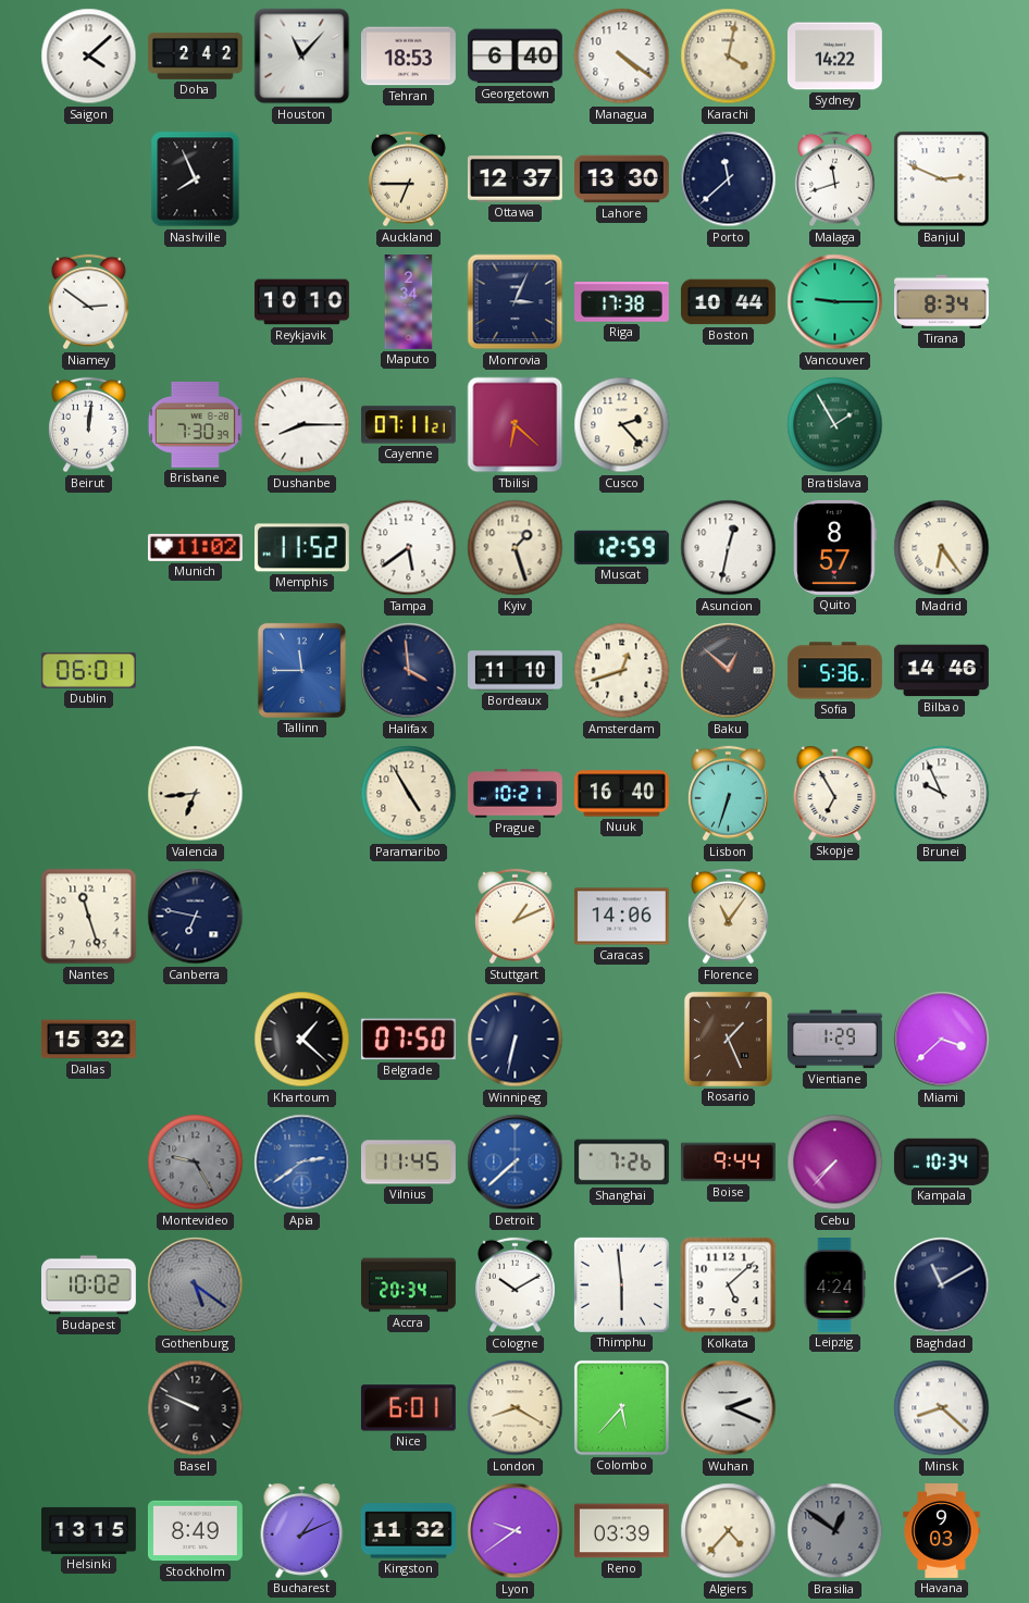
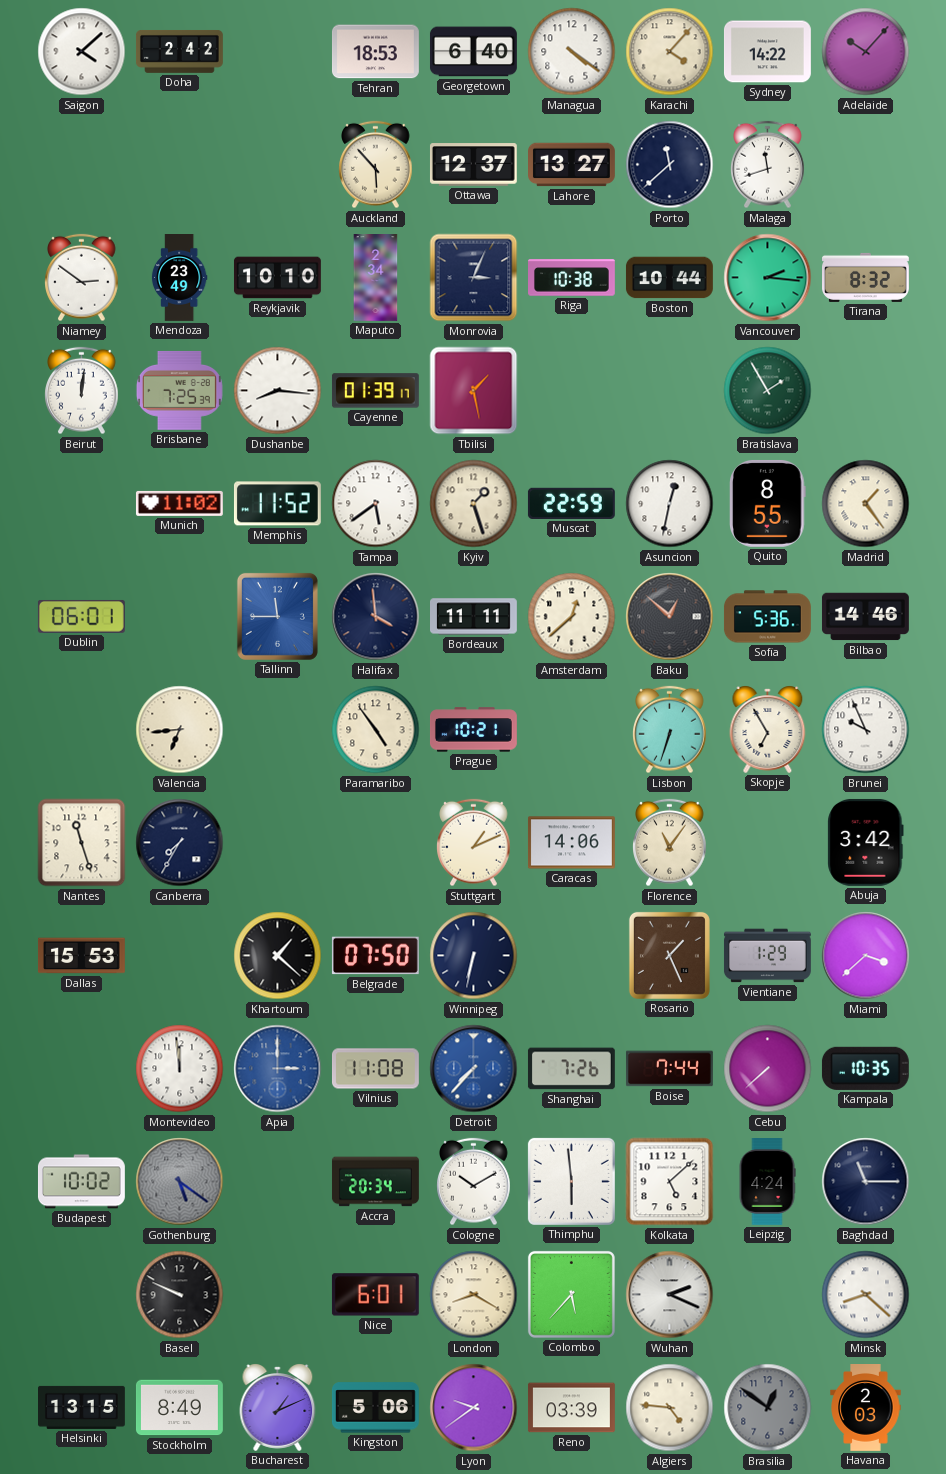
Houston: 11:07 -> none
Karachi: 4:02 -> 4:07
Adelaide: none -> 10:07
Nashville: 7:56 -> none
Auckland: 6:45 -> 5:53
Lahore: 13:30 -> 13:27
Banjul: 2:49 -> none
Mendoza: none -> 23:49
Riga: 17:38 -> 10:38
Vancouver: 9:15 -> 2:16
Tirana: 8:34 -> 8:32
Brisbane: 7:30 -> 7:25
Dushanbe: 8:15 -> 8:16
Cayenne: 07:11 -> 01:39
Tbilisi: 6:22 -> 1:28
Cusco: 2:23 -> none
Muscat: 12:59 -> 22:59
Quito: 8:57 -> 8:55
Madrid: 6:24 -> 1:24
Bordeaux: 11:10 -> 11:11
Amsterdam: 12:42 -> 12:38
Paramaribo: 4:55 -> 4:54
Nuuk: 16:40 -> none
Canberra: 6:47 -> 7:35
Abuja: none -> 3:42
Dallas: 15:32 -> 15:53
Montevideo: 9:25 -> 11:59
Montevideo dial: grey -> white
Apia: 2:39 -> 3:00
Vilnius: 11:45 -> 11:08
Detroit: 7:38 -> 7:37
Boise: 9:44 -> 7:44
Cebu: 7:37 -> 7:38
Kampala: 10:34 -> 10:35
Baghdad: 11:10 -> 11:15
Kingston: 11:32 -> 5:06
Algiers: 4:37 -> 4:46
Havana: 9:03 -> 2:03
